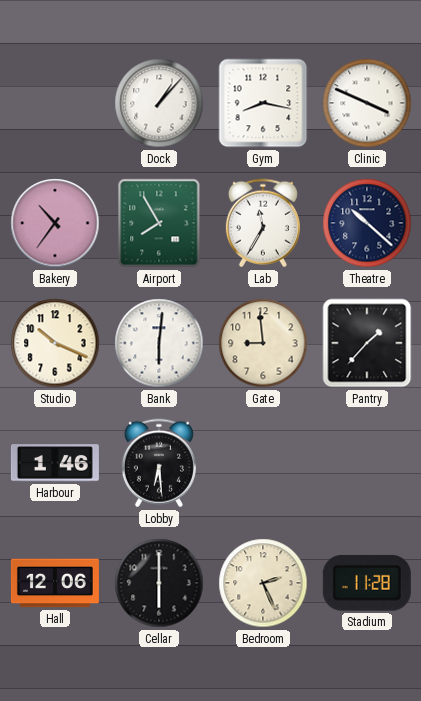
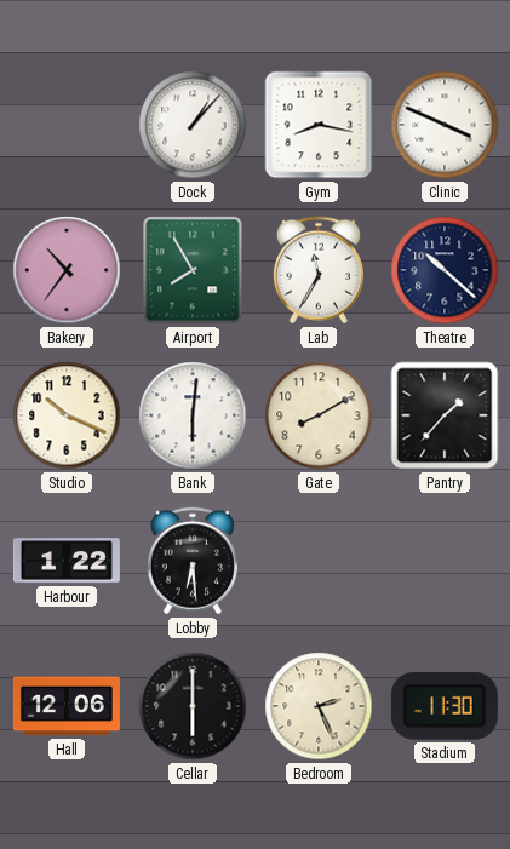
Gate: 8:59 -> 8:10
Harbour: 1:46 -> 1:22
Stadium: 11:28 -> 11:30
